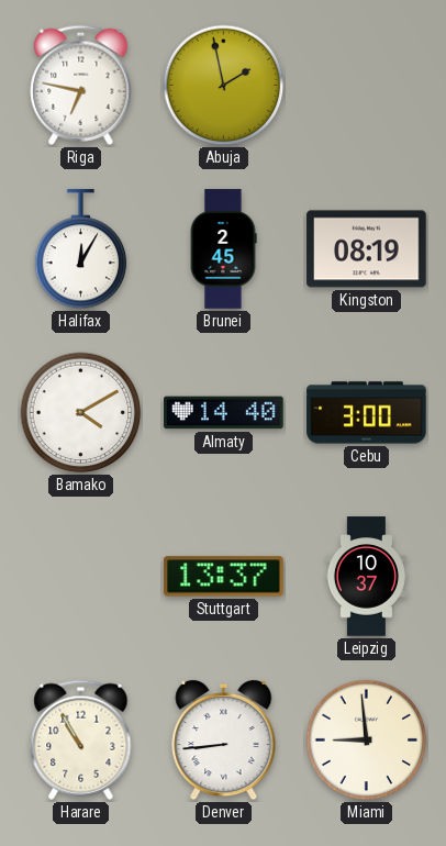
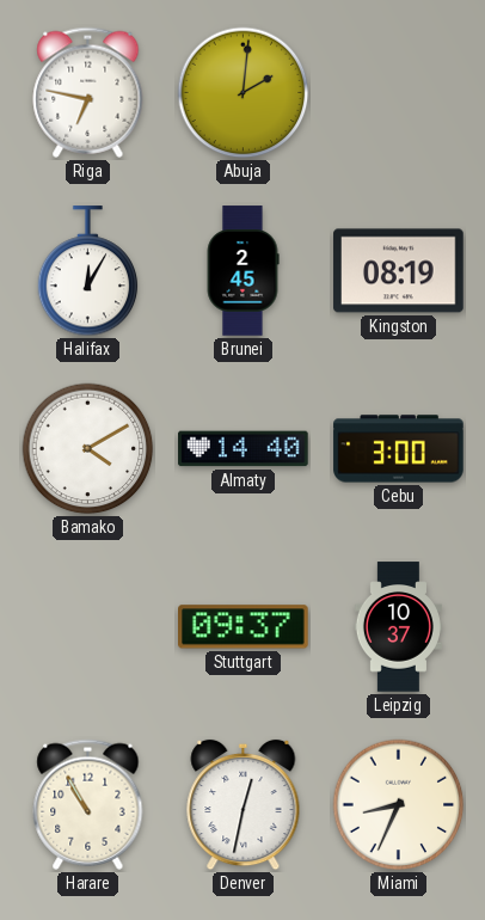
Abuja: 1:58 -> 2:01
Stuttgart: 13:37 -> 09:37
Denver: 8:44 -> 12:32
Miami: 8:59 -> 8:34
